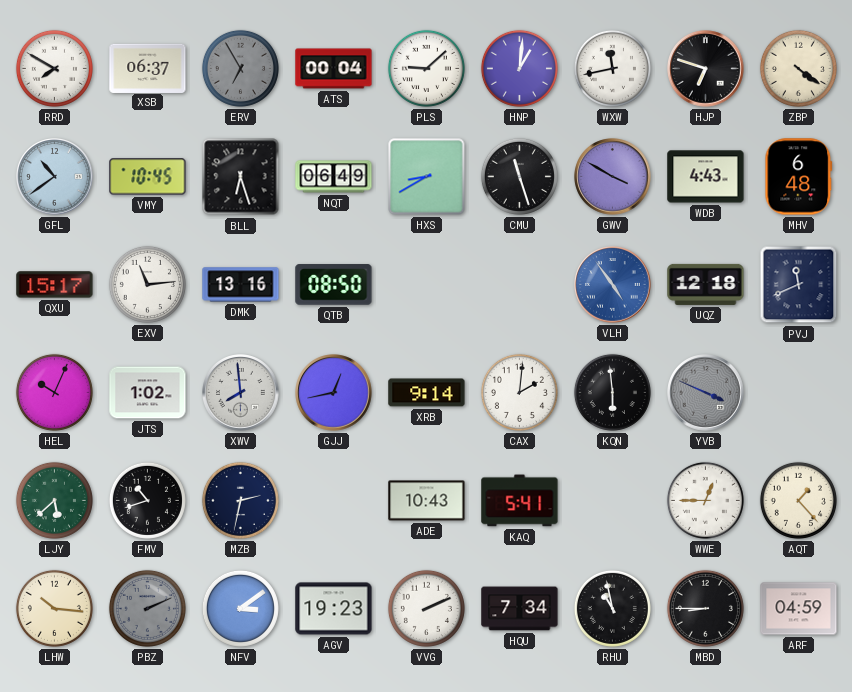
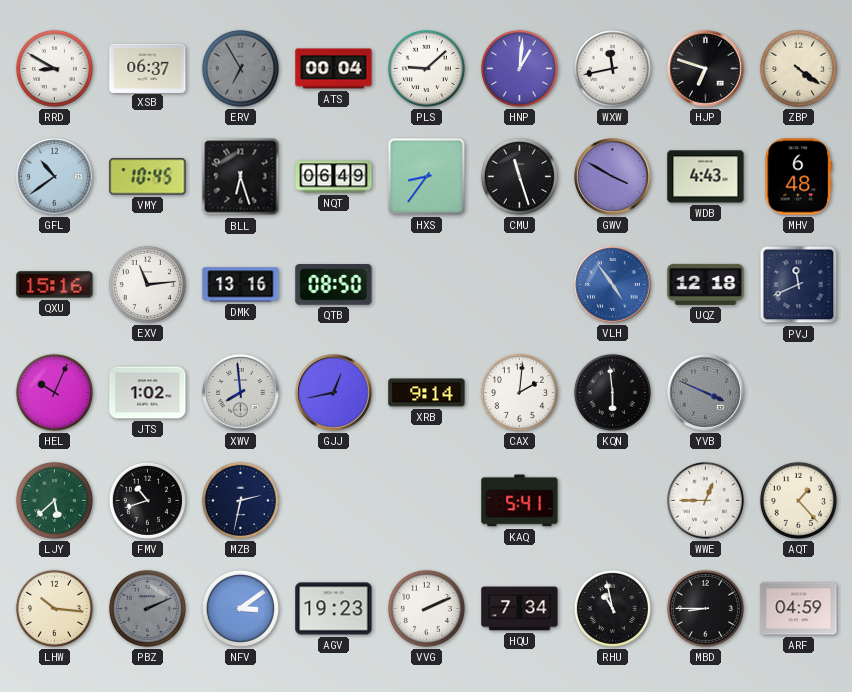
RRD: 7:50 -> 8:50
HXS: 8:40 -> 8:36
QXU: 15:17 -> 15:16
ADE: 10:43 -> none
